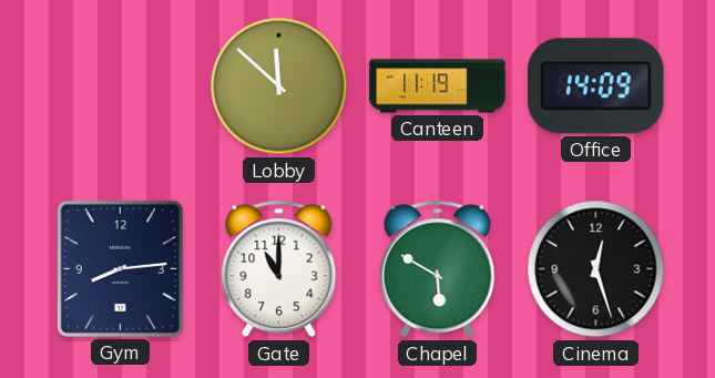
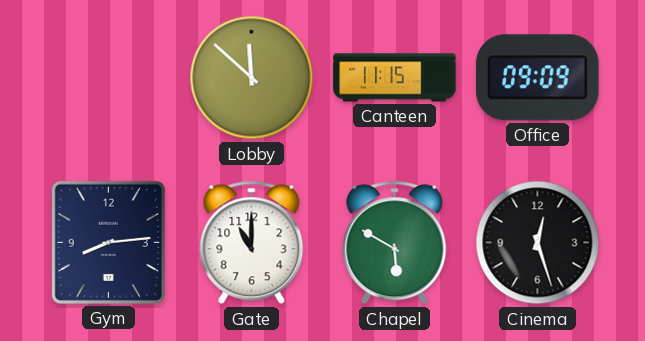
Canteen: 11:19 -> 11:15
Office: 14:09 -> 09:09
